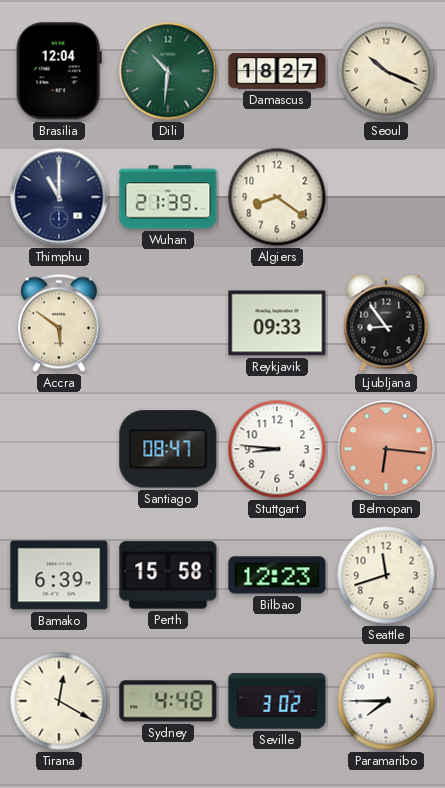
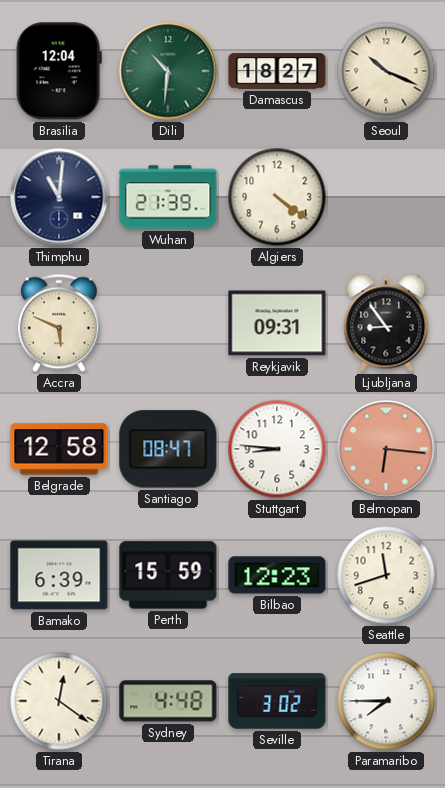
Thimphu: 11:00 -> 11:01
Algiers: 8:21 -> 4:21
Accra: 5:51 -> 5:49
Reykjavik: 09:33 -> 09:31
Belgrade: none -> 12:58
Perth: 15:58 -> 15:59
Tirana: 12:20 -> 12:21
